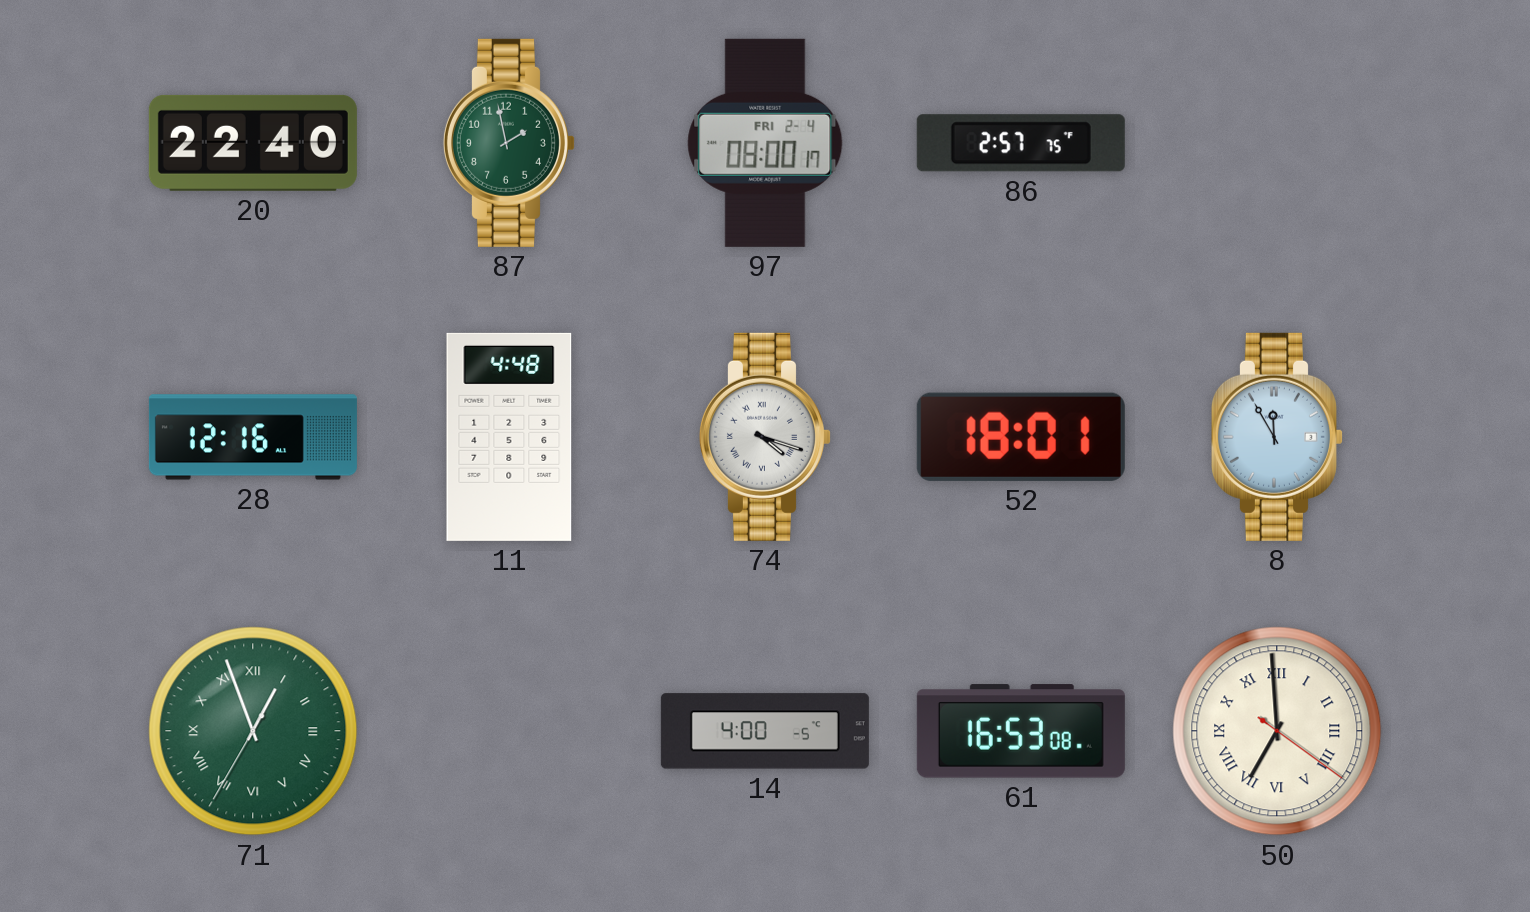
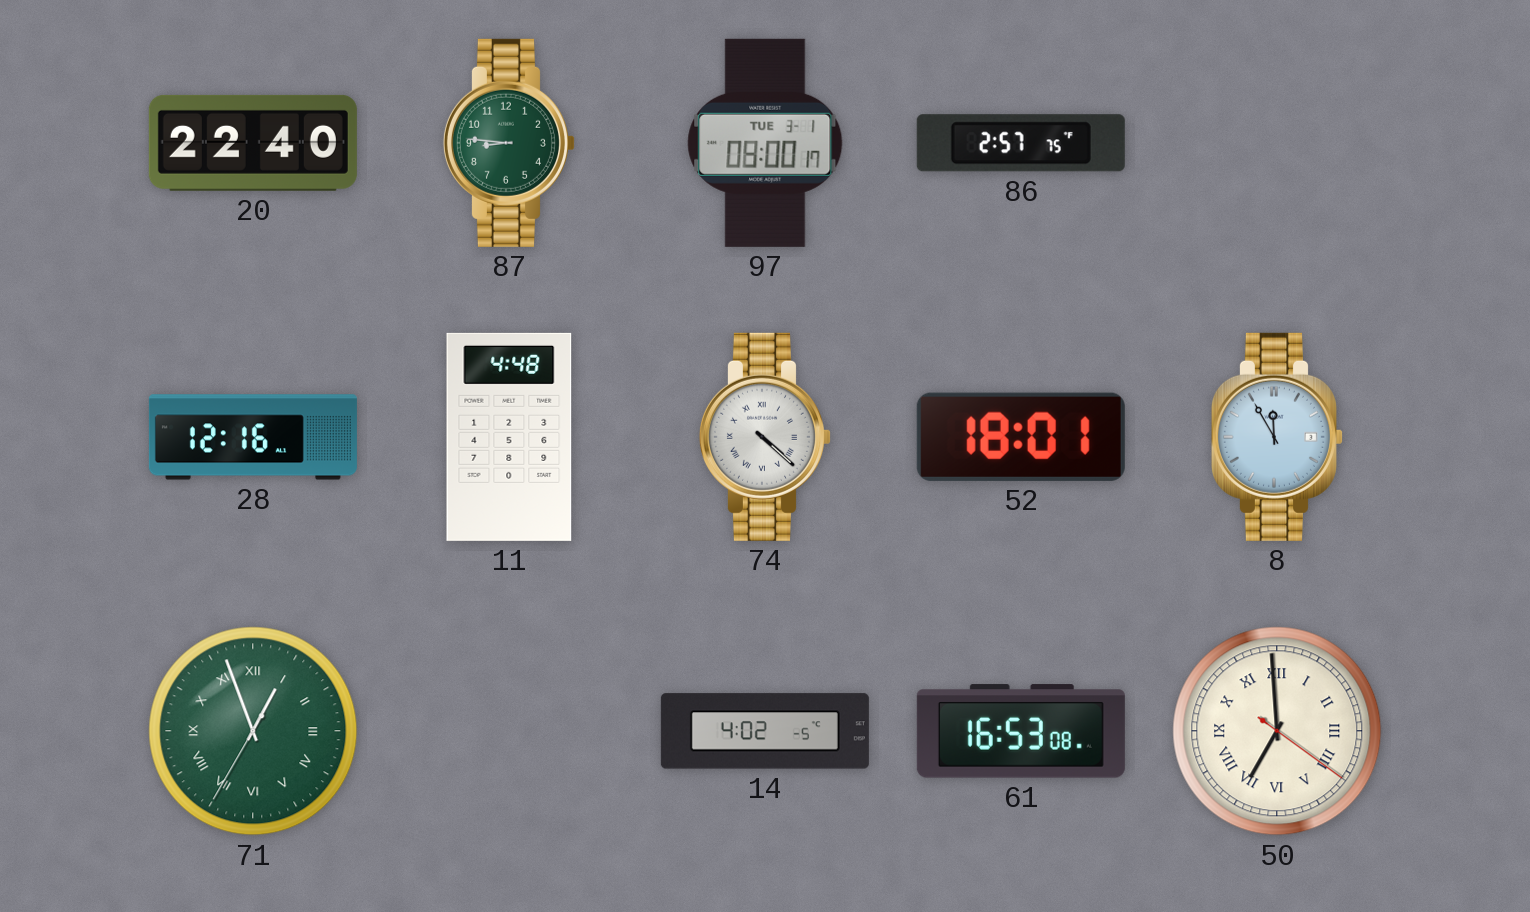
87: 1:58 -> 8:46
97 date: FRI 2-4 -> TUE 3-1
74: 4:18 -> 4:22
14: 4:00 -> 4:02
